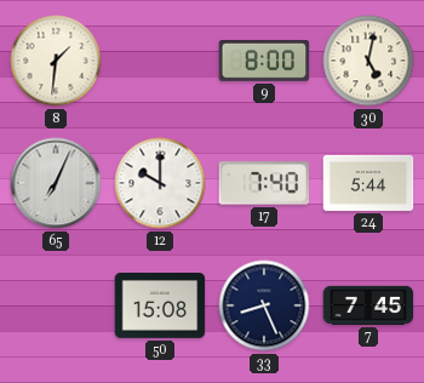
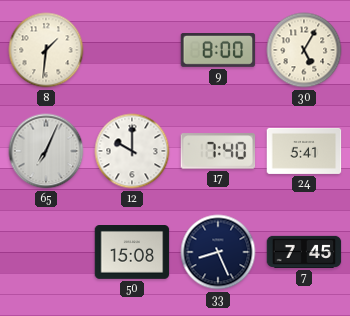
30: 5:02 -> 5:05
24: 5:44 -> 5:41
